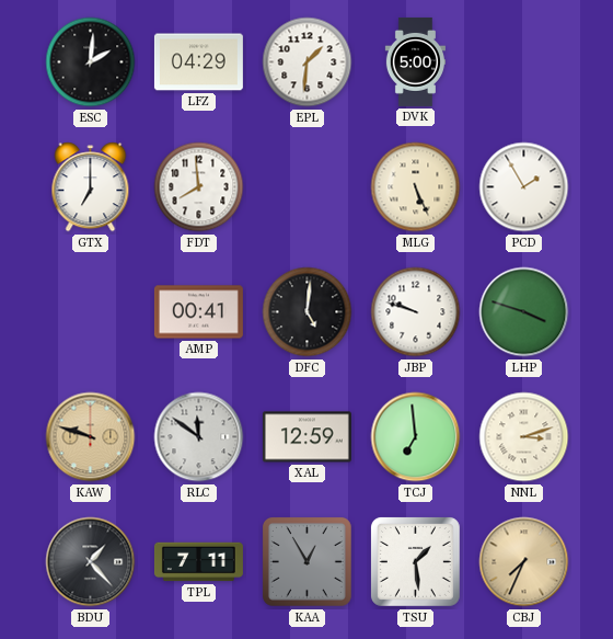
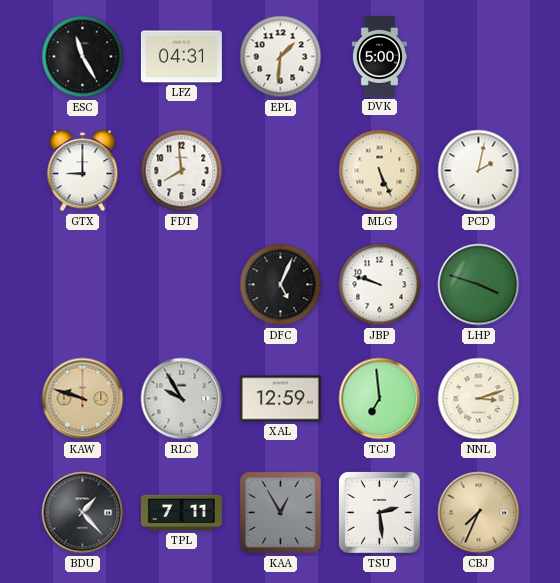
ESC: 2:01 -> 11:25
LFZ: 04:29 -> 04:31
GTX: 7:00 -> 9:00
PCD: 1:55 -> 2:02
AMP: 00:41 -> none
DFC: 5:01 -> 5:04
RLC: 11:51 -> 9:55
TSU: 1:29 -> 2:29
